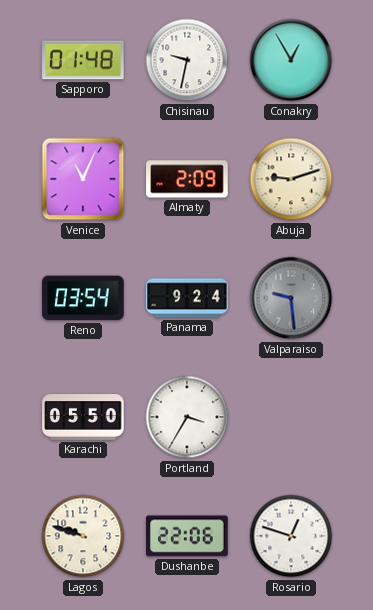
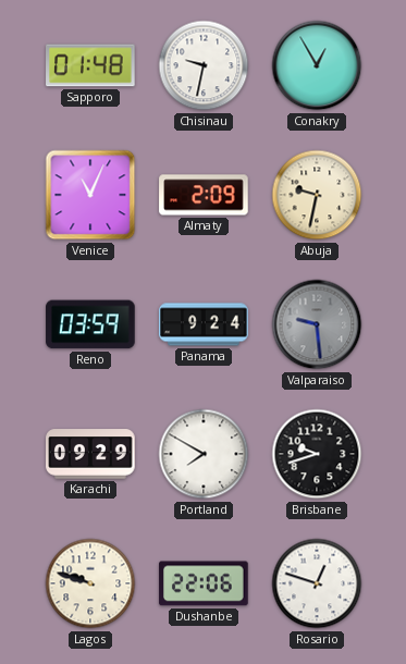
Abuja: 9:12 -> 9:32
Reno: 03:54 -> 03:59
Karachi: 05:50 -> 09:29
Portland: 3:35 -> 7:50
Brisbane: none -> 9:42
